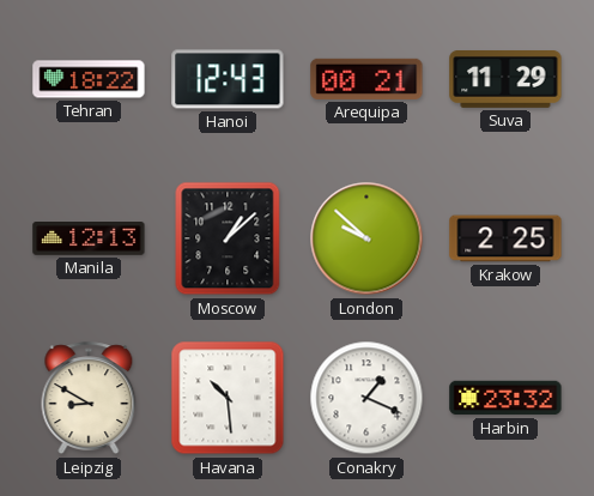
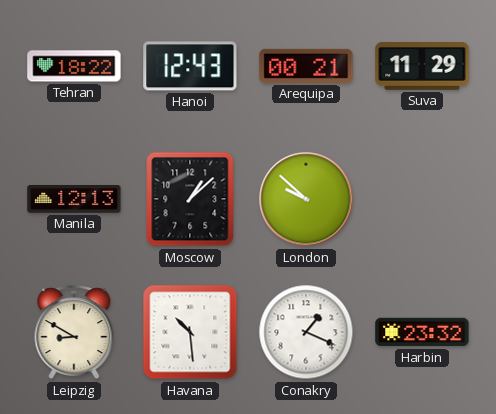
Krakow: 2:25 -> none
